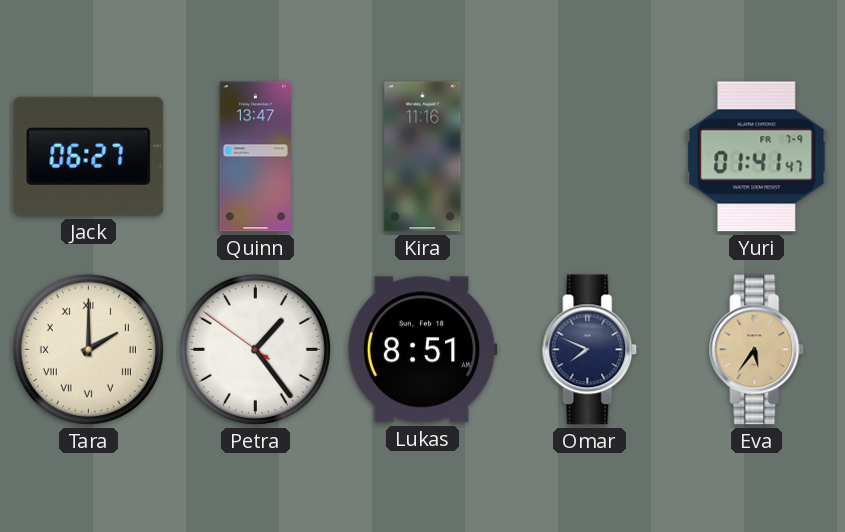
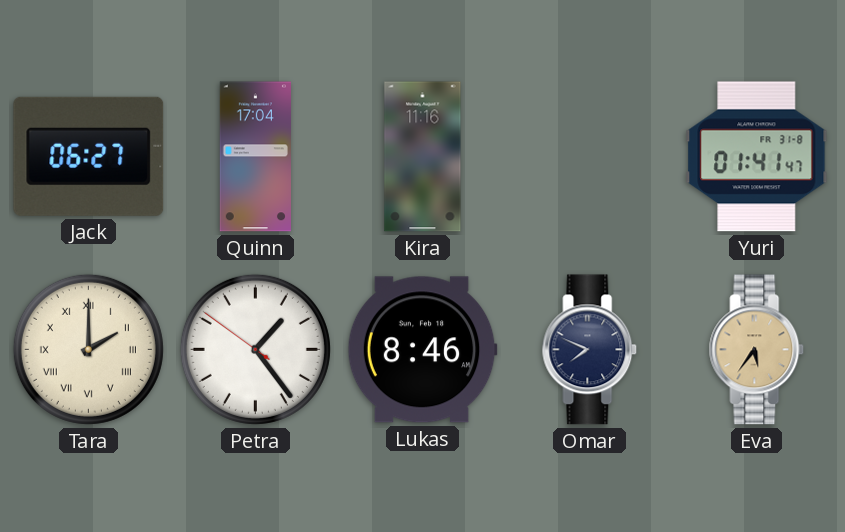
Quinn: 13:47 -> 17:04
Yuri date: FR 7-9 -> FR 31-8
Lukas: 8:51 -> 8:46
